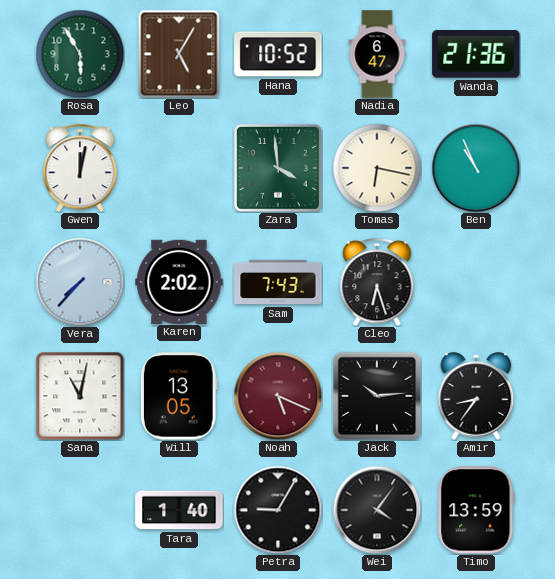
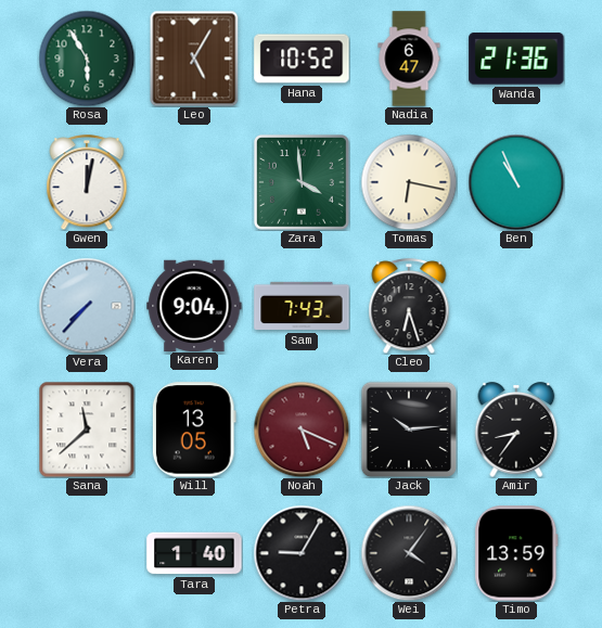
Karen: 2:02 -> 9:04
Sana: 11:02 -> 11:38
